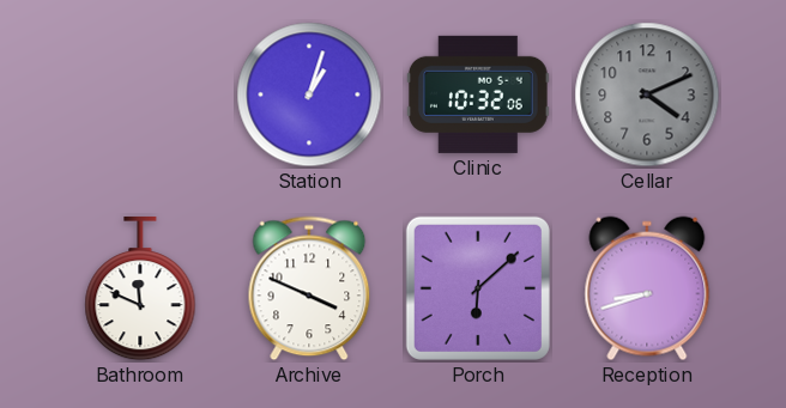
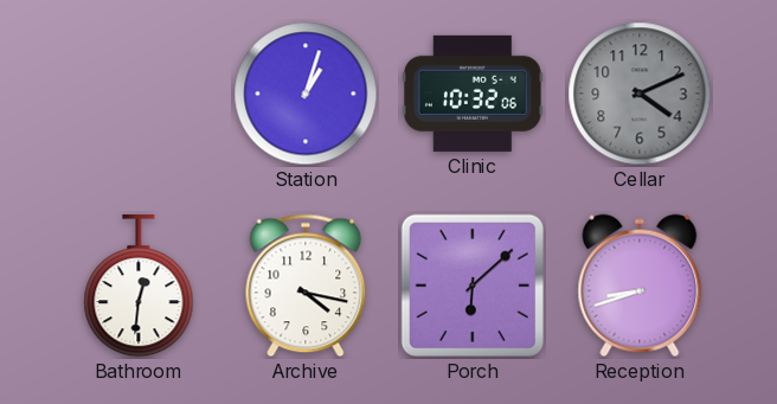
Bathroom: 11:49 -> 12:31
Archive: 3:49 -> 4:17
